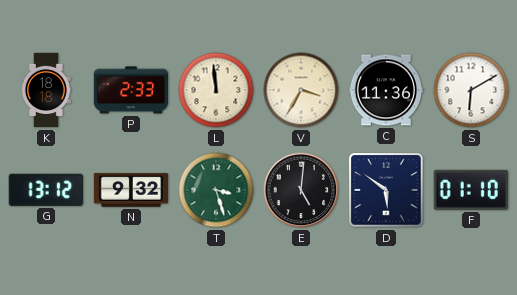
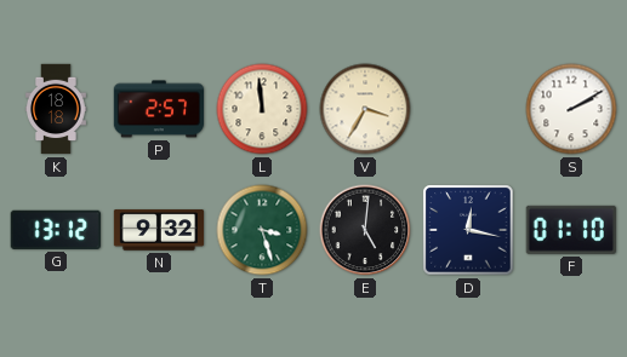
P: 2:33 -> 2:57
C: 11:36 -> none
S: 6:10 -> 2:10
D: 5:51 -> 12:17
